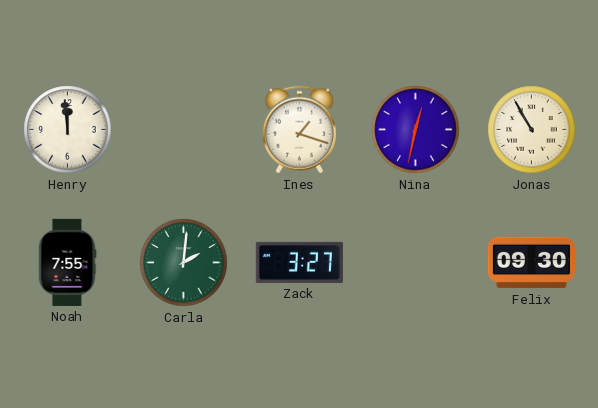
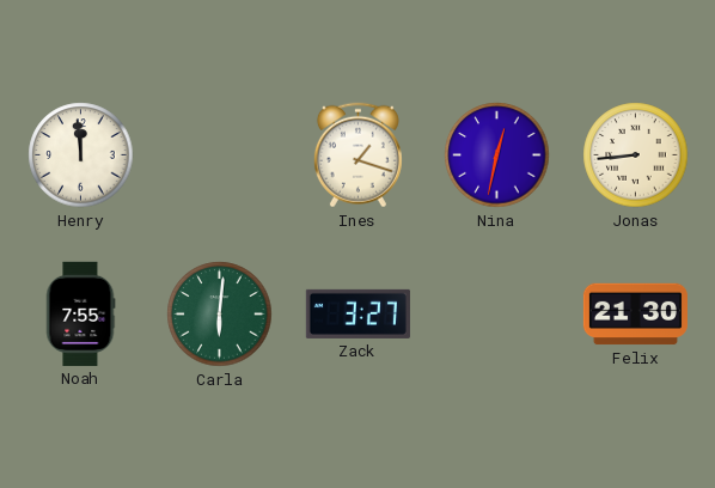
Jonas: 10:55 -> 8:44
Carla: 2:01 -> 6:01
Felix: 09:30 -> 21:30
